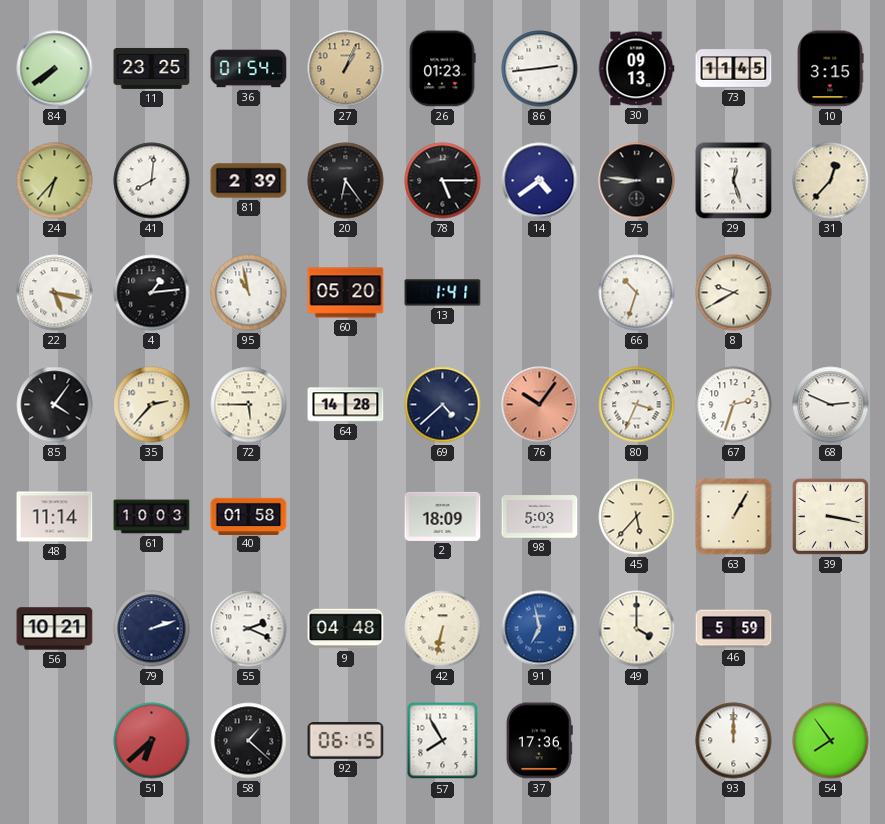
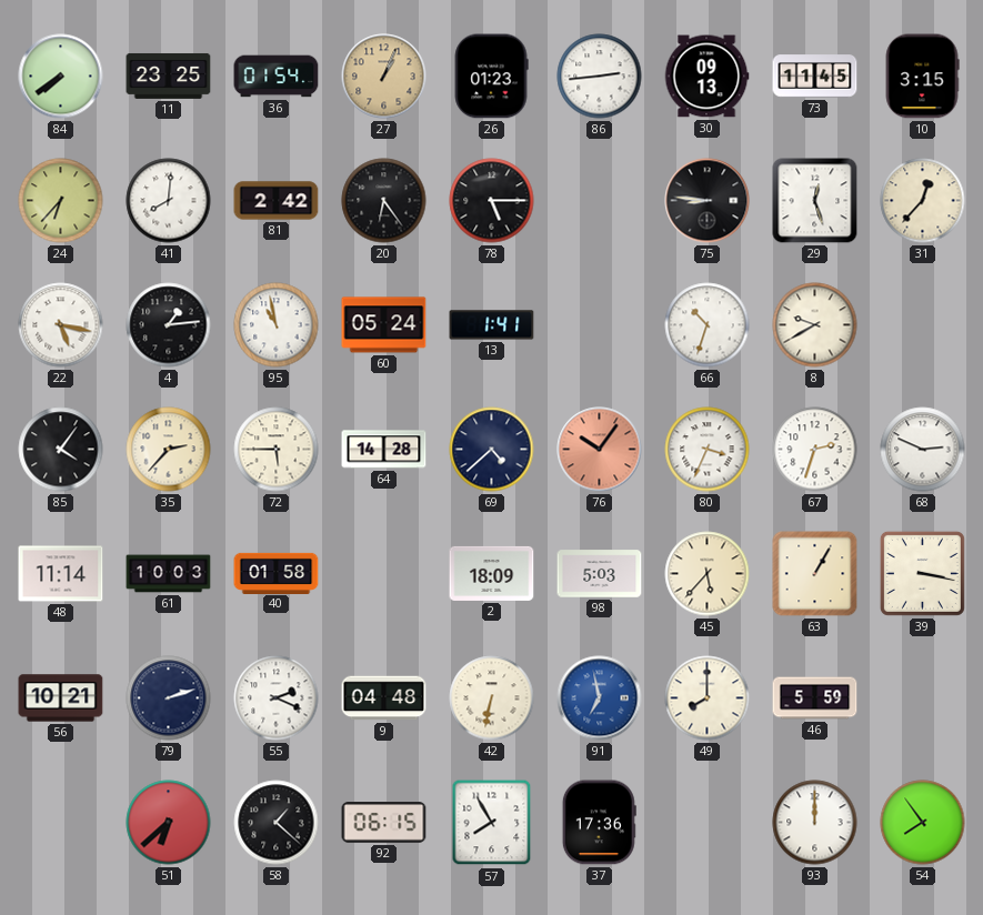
81: 2:39 -> 2:42
14: 4:39 -> none
60: 05:20 -> 05:24
49: 4:00 -> 8:00
